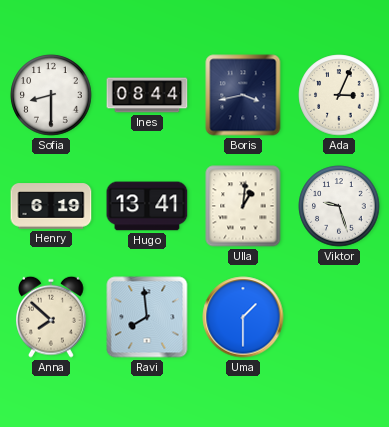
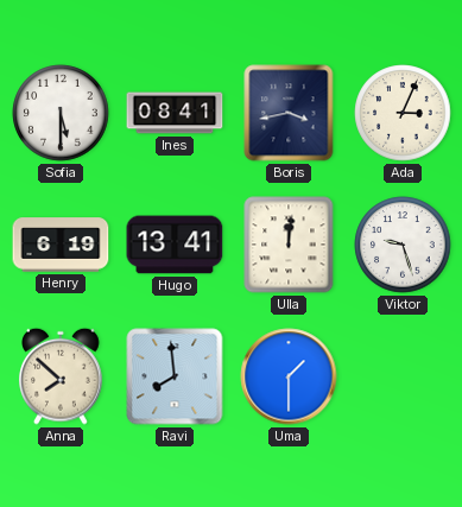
Sofia: 8:30 -> 5:30
Ines: 08:44 -> 08:41
Ulla: 1:01 -> 12:01
